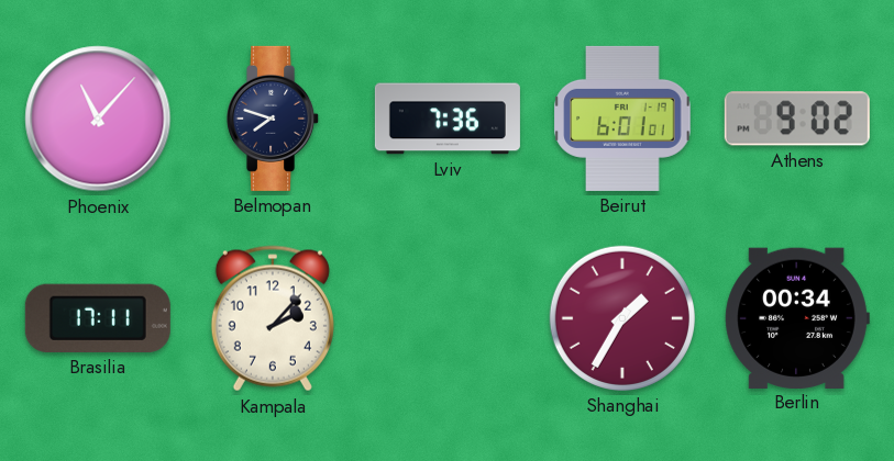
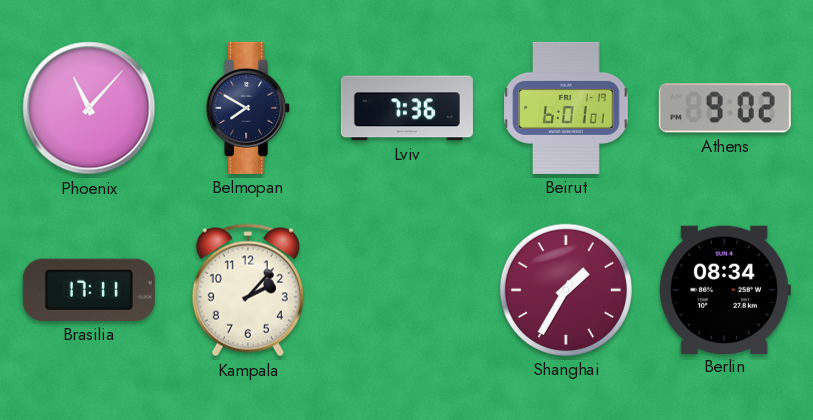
Belmopan: 7:48 -> 7:50
Berlin: 00:34 -> 08:34
